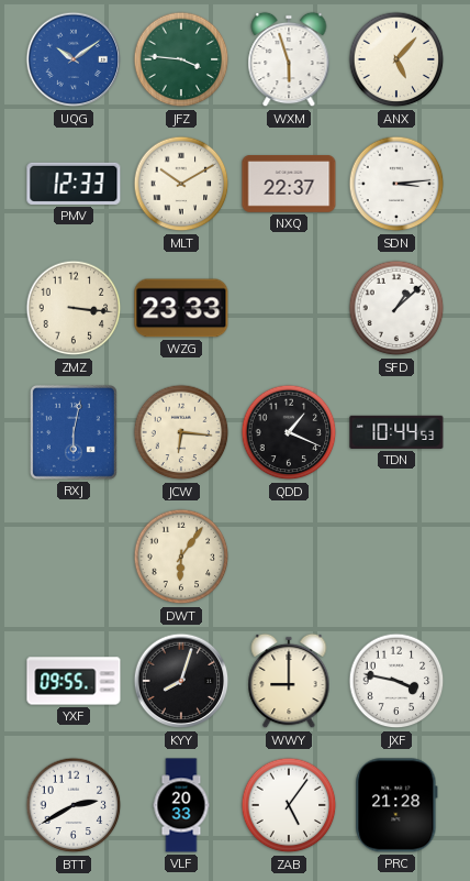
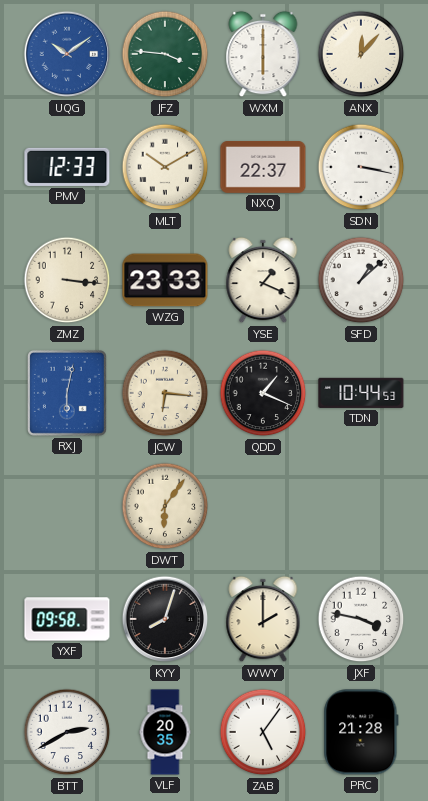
WXM: 5:57 -> 6:00
ANX: 5:07 -> 12:07
SDN: 3:14 -> 3:17
YSE: none -> 1:19
YXF: 09:55 -> 09:58
WWY: 9:00 -> 2:00
VLF: 20:33 -> 20:35
